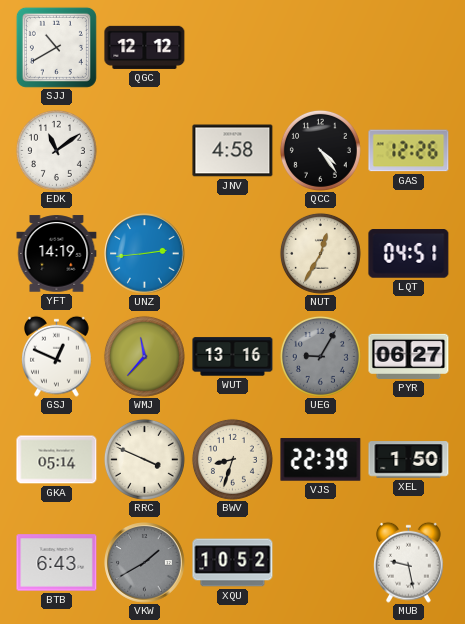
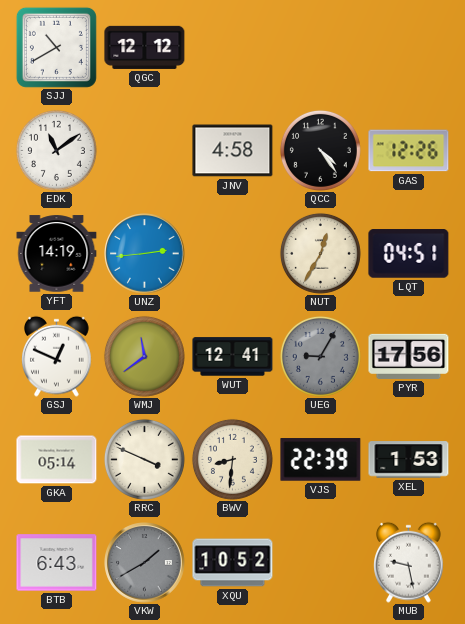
WMJ: 11:37 -> 11:39
WUT: 13:16 -> 12:41
PYR: 06:27 -> 17:56
BWV: 8:33 -> 8:31
XEL: 1:50 -> 1:53
